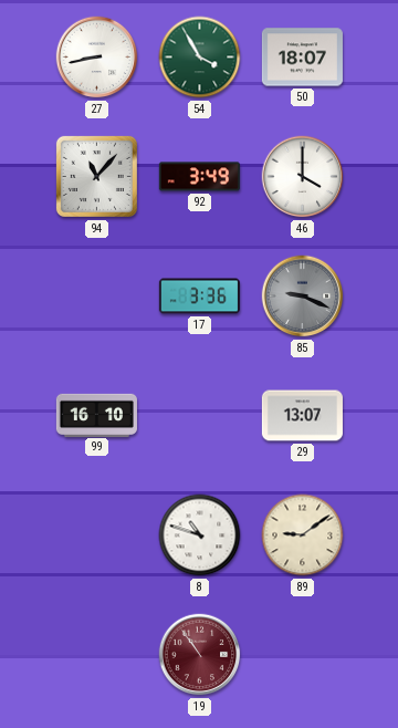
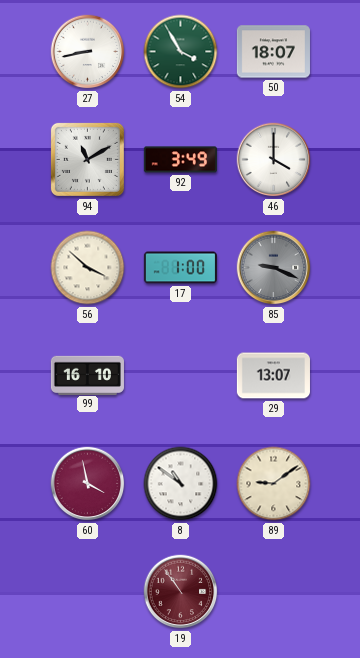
94: 11:07 -> 11:10
56: none -> 3:52
17: 3:36 -> 1:00
60: none -> 3:58
8: 10:48 -> 10:51
